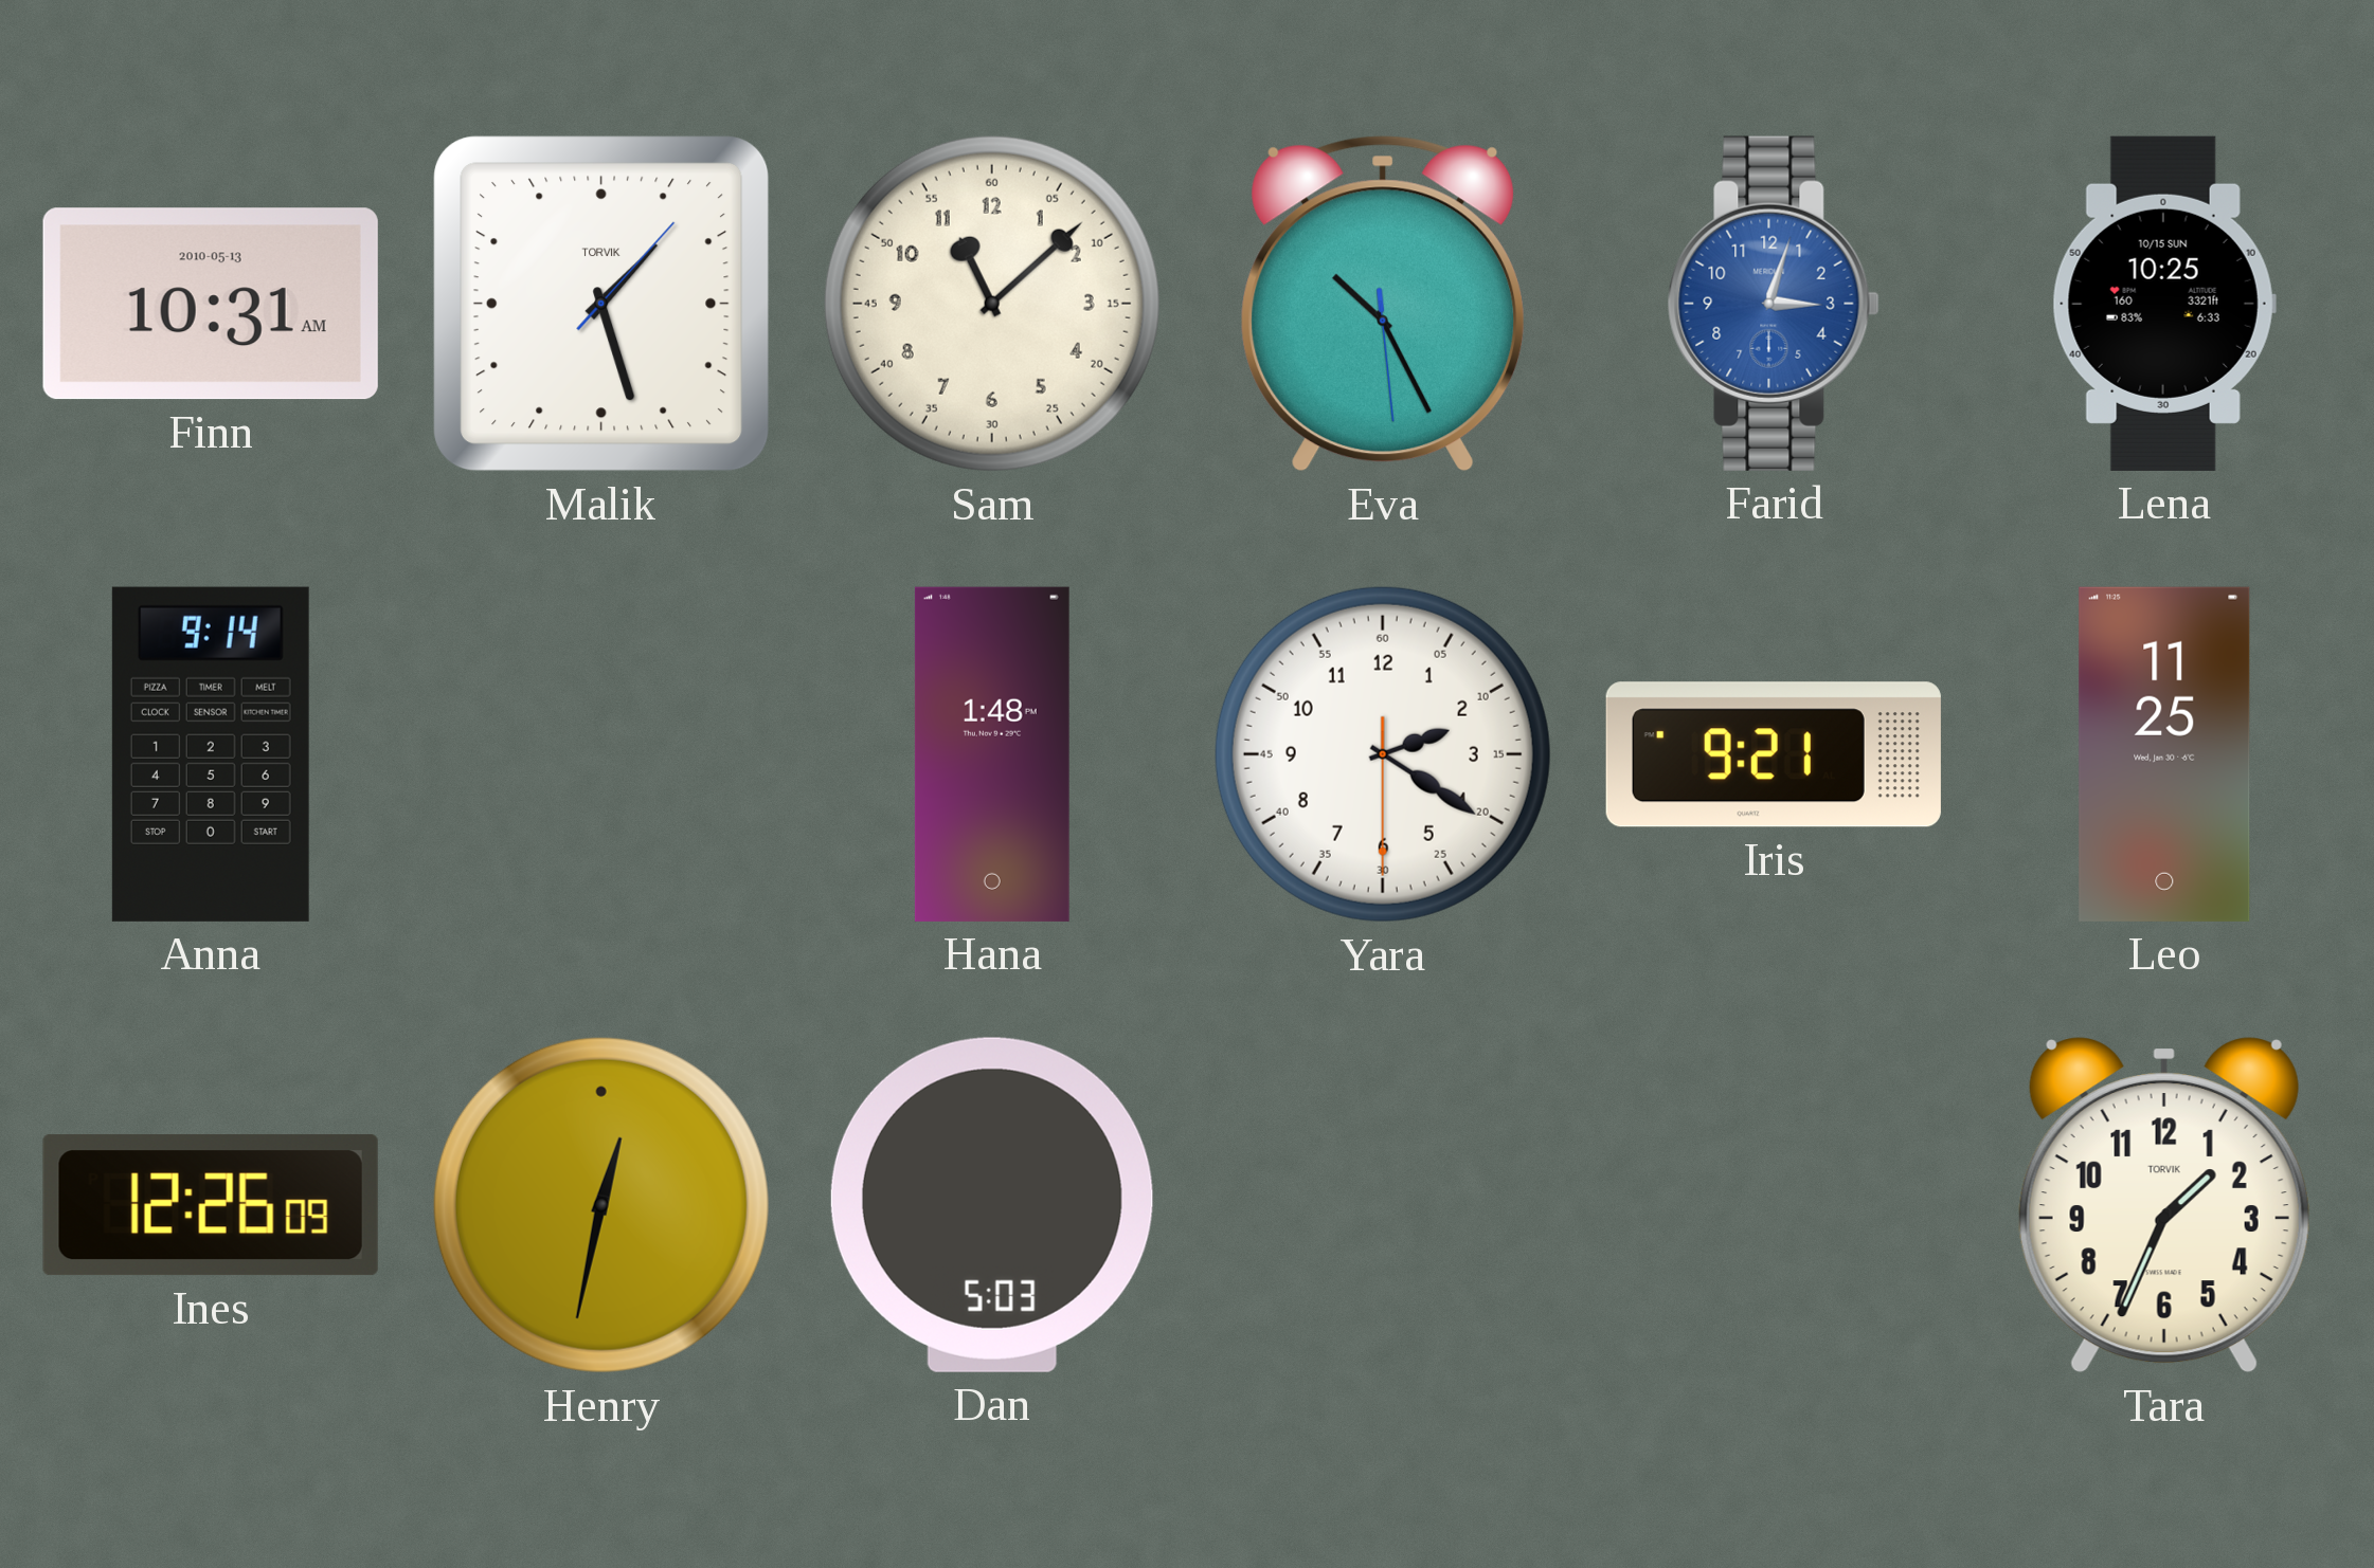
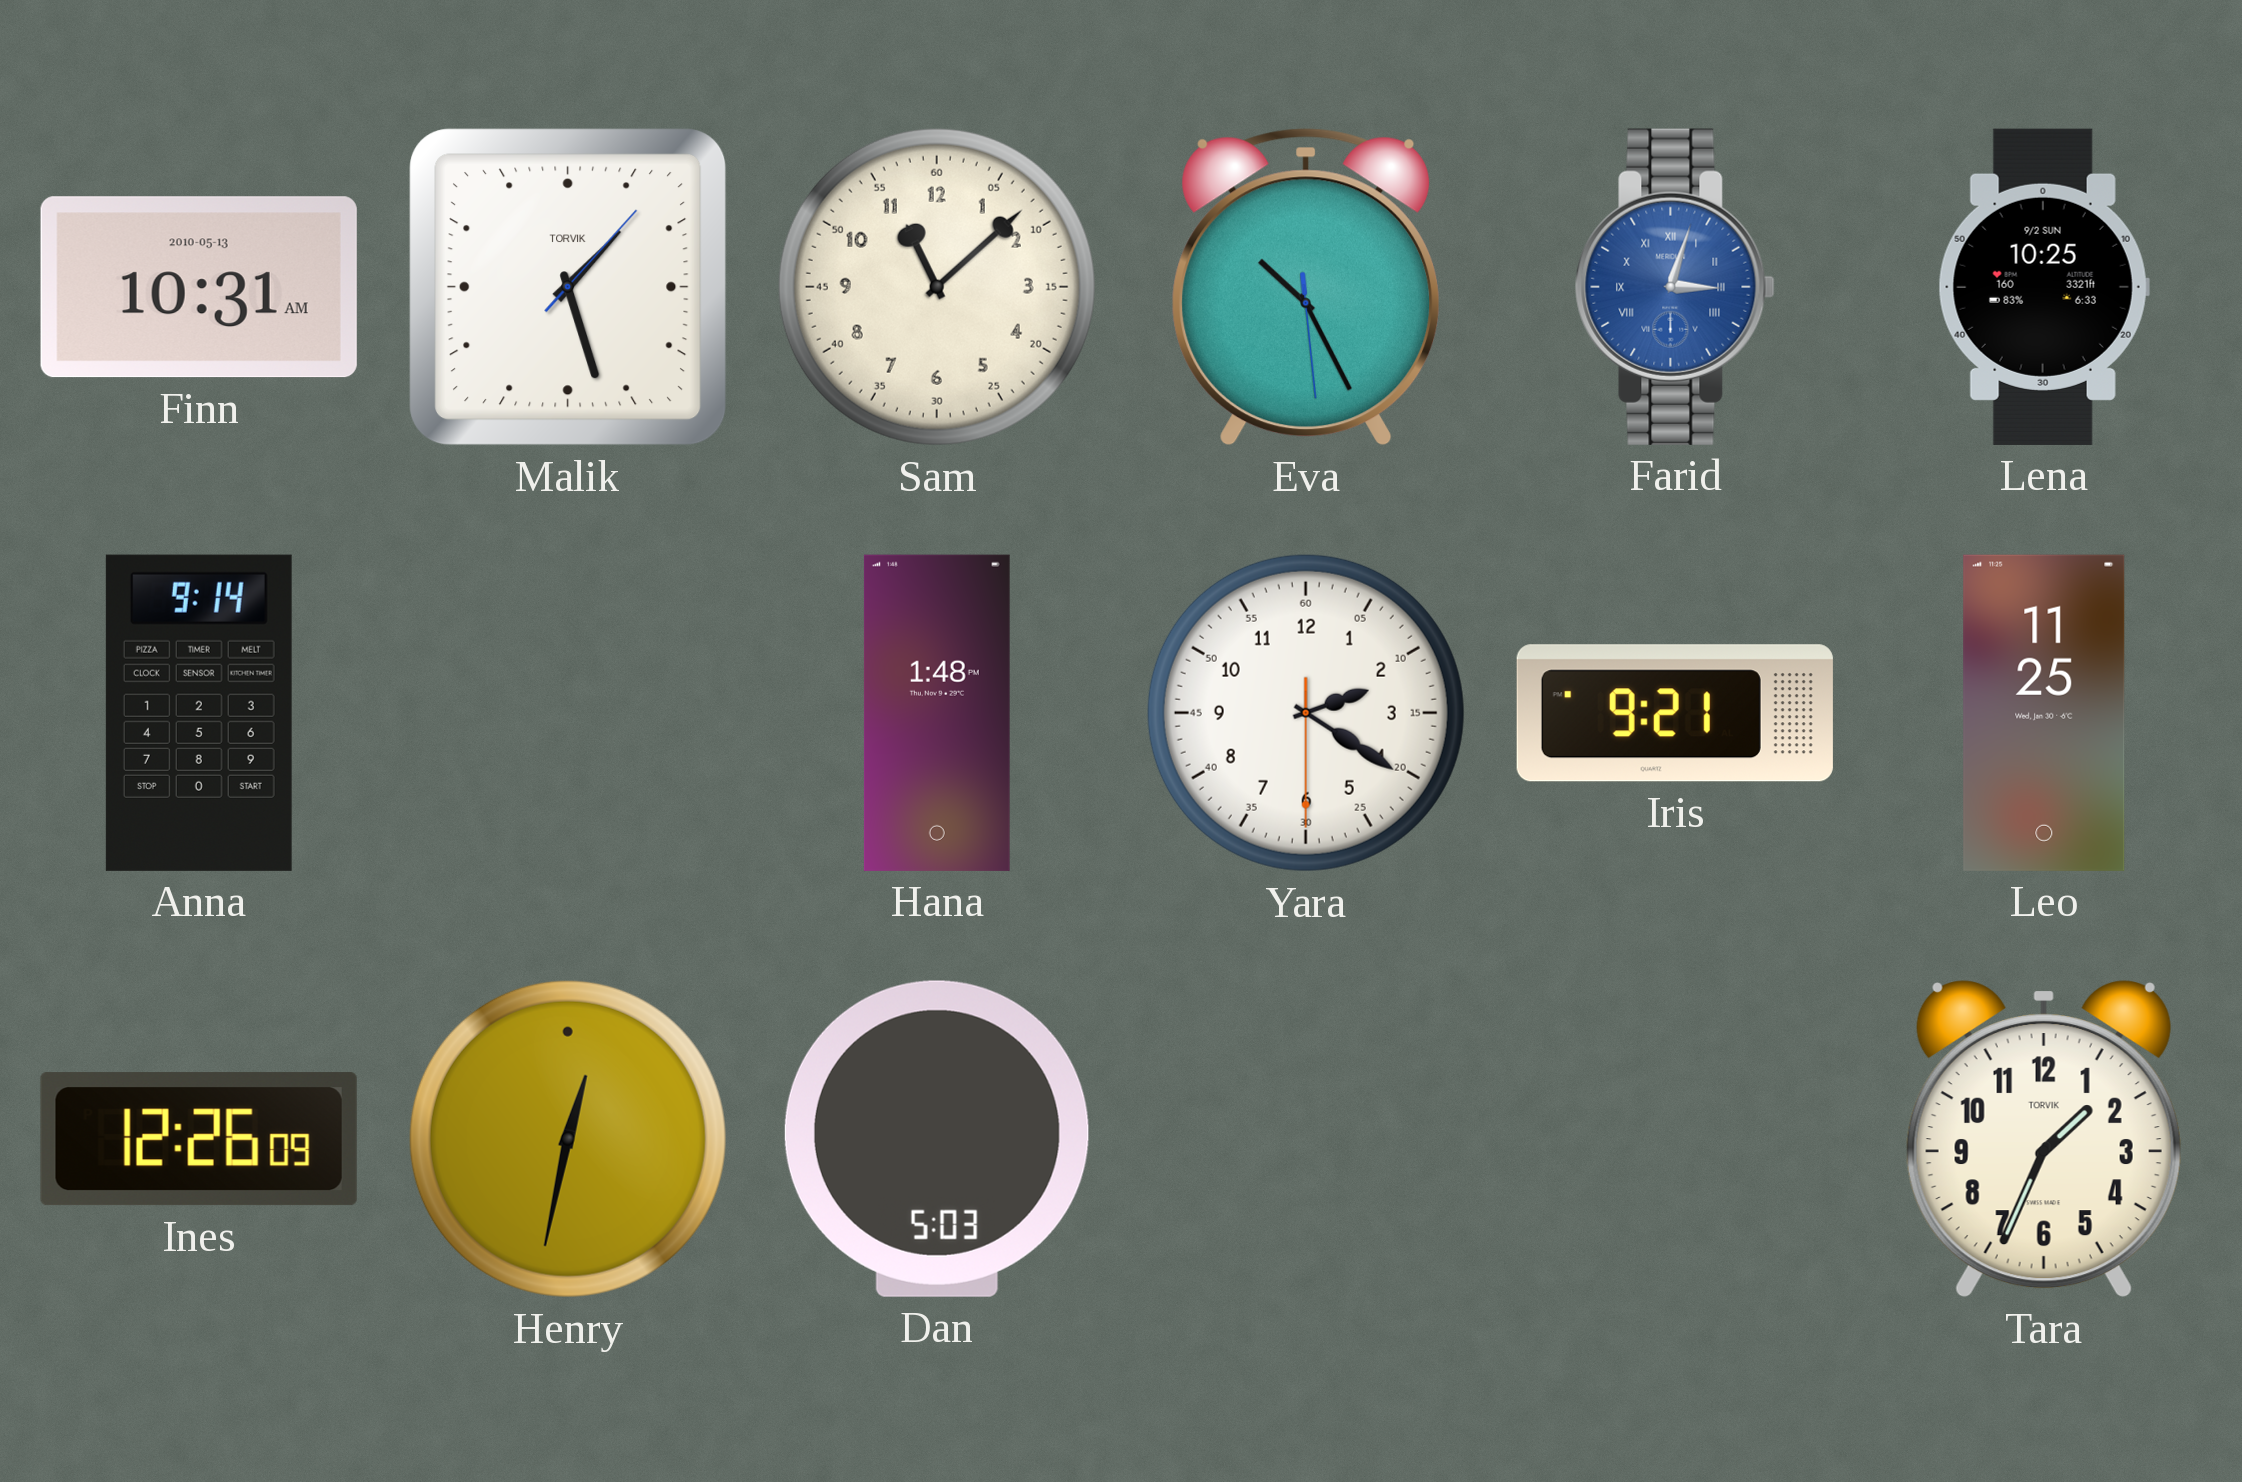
Farid numerals: Arabic -> Roman
Lena date: 10/15 SUN -> 9/2 SUN
